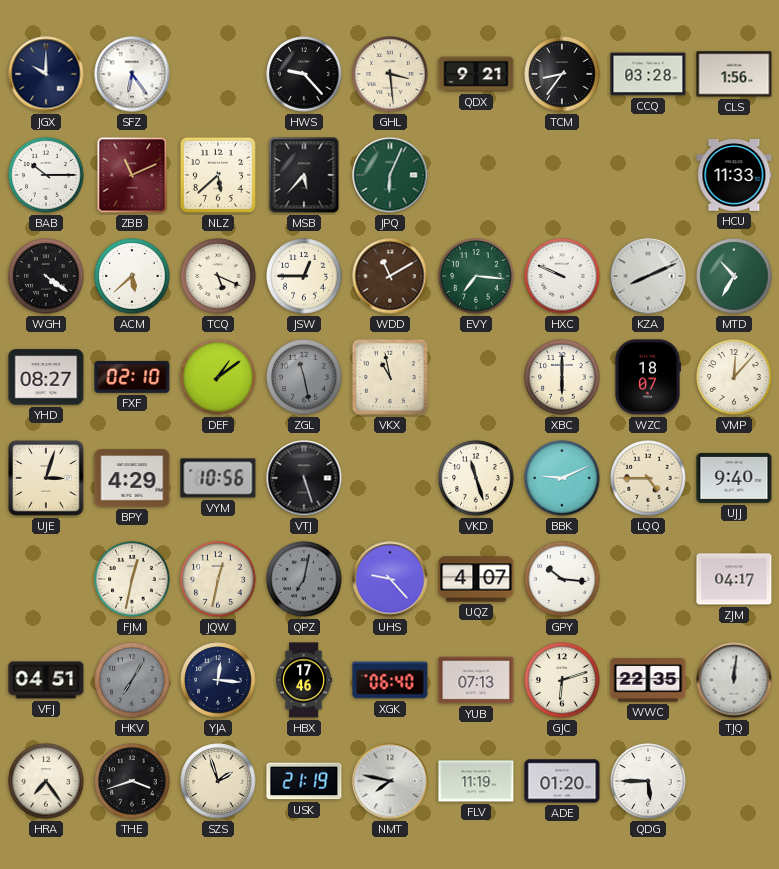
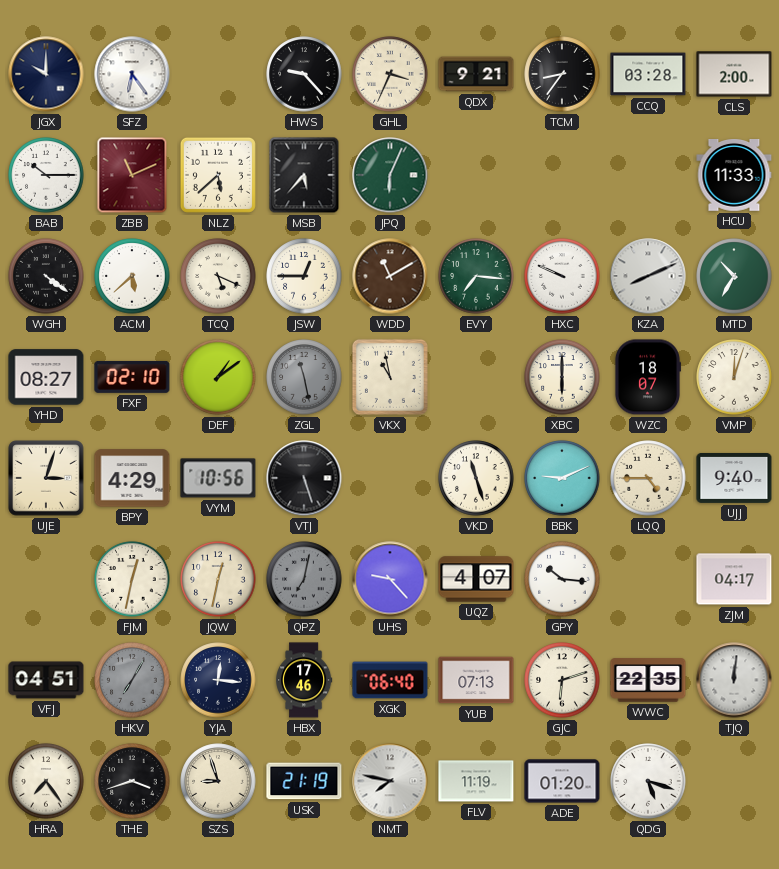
GHL: 3:29 -> 3:34
CLS: 1:56 -> 2:00
VMP: 12:07 -> 12:03
SZS: 1:57 -> 8:57
QDG: 5:45 -> 5:18
